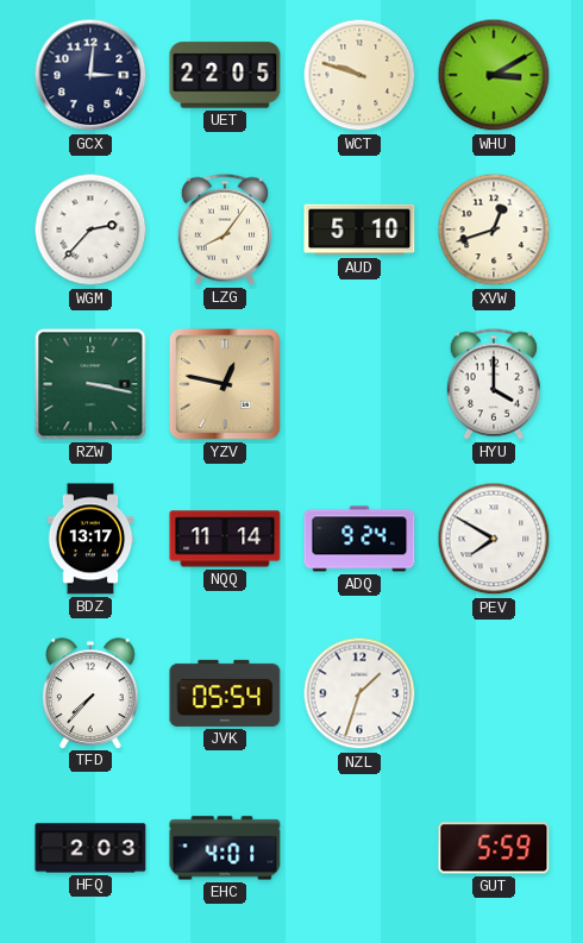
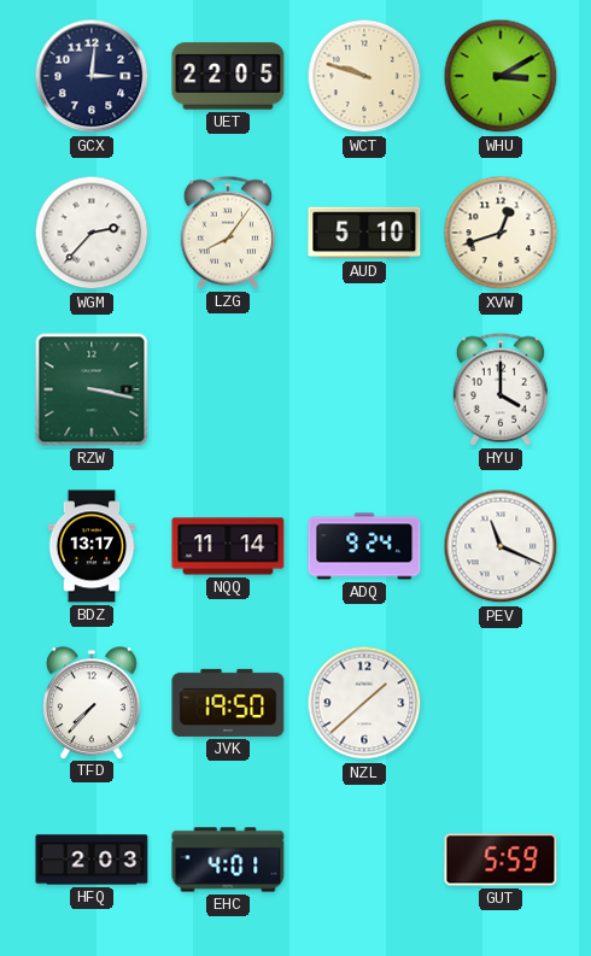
YZV: 12:47 -> none
PEV: 7:50 -> 11:19
JVK: 05:54 -> 19:50
NZL: 1:33 -> 1:38
